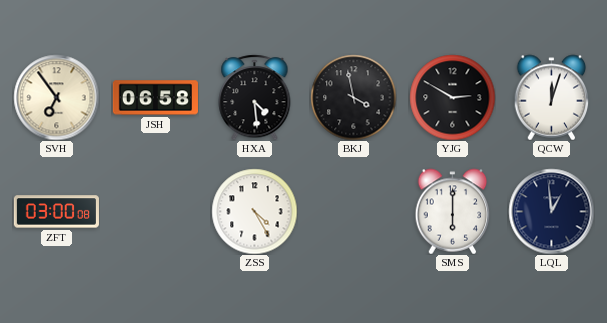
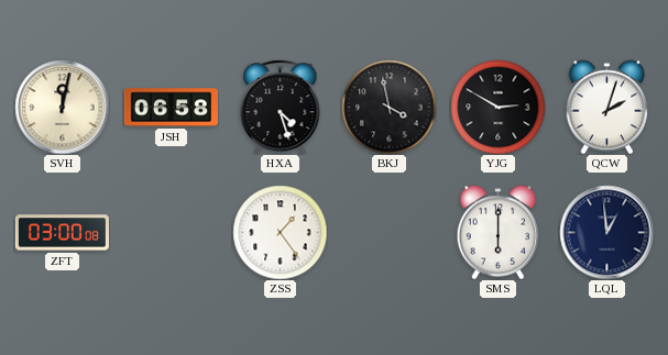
SVH: 6:54 -> 12:02
HXA: 4:29 -> 4:27
QCW: 12:03 -> 2:03
ZSS: 4:25 -> 1:24
